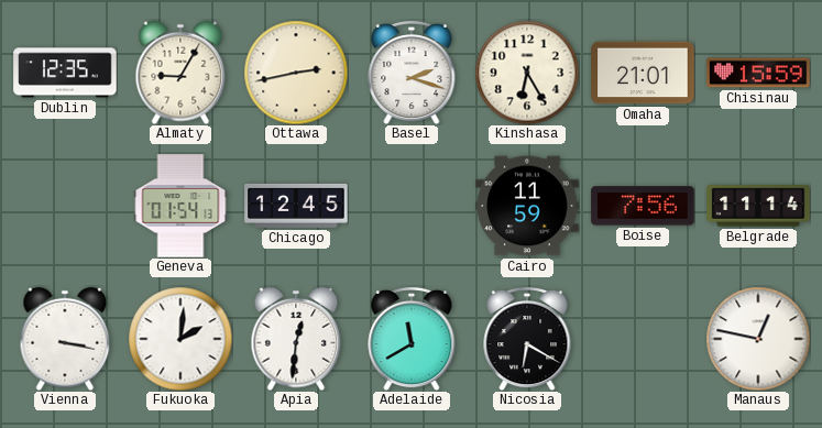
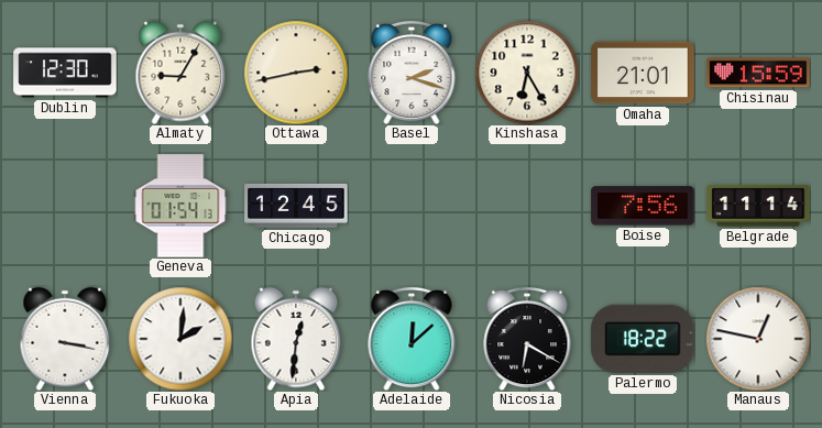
Dublin: 12:35 -> 12:30
Cairo: 11:59 -> none
Adelaide: 11:40 -> 12:08
Palermo: none -> 18:22
